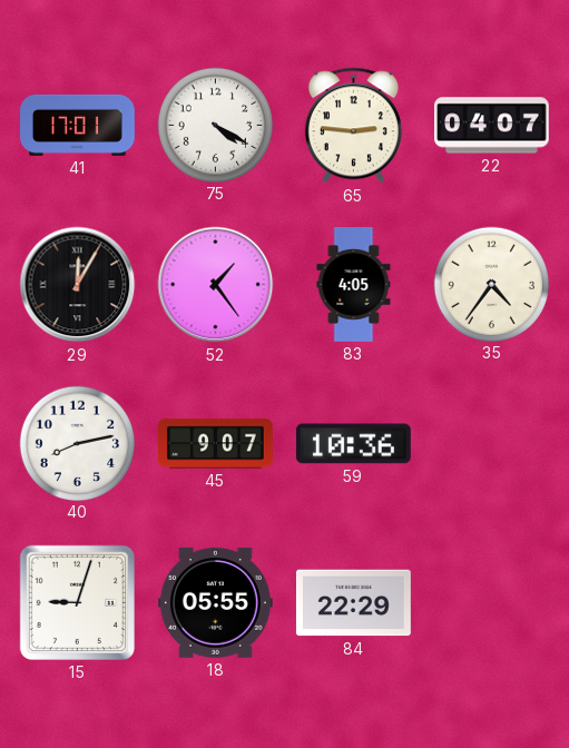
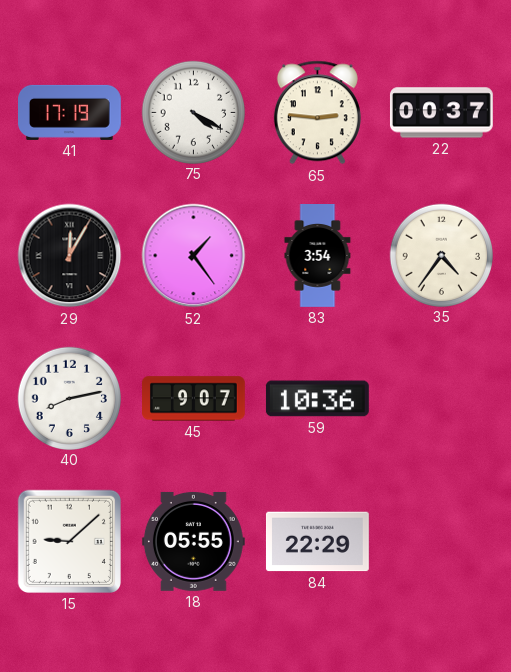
41: 17:01 -> 17:19
22: 04:07 -> 00:37
83: 4:05 -> 3:54
15: 9:03 -> 9:08
